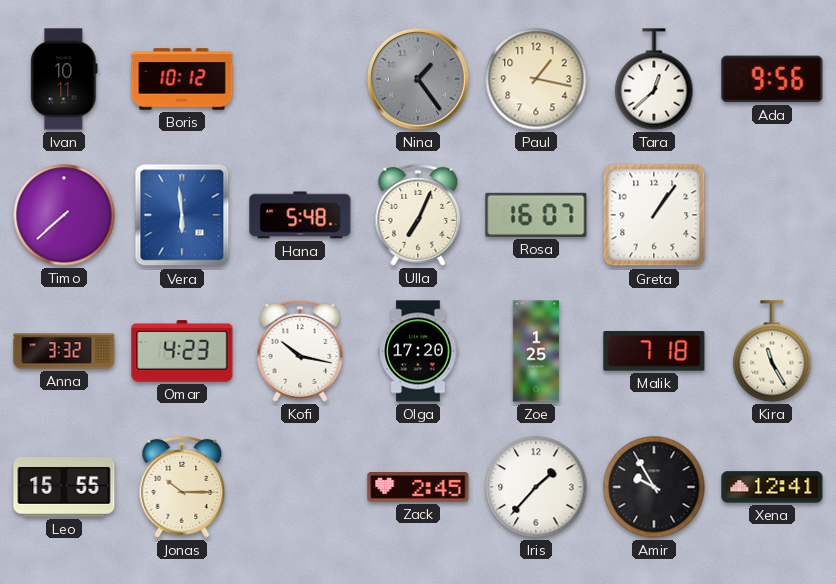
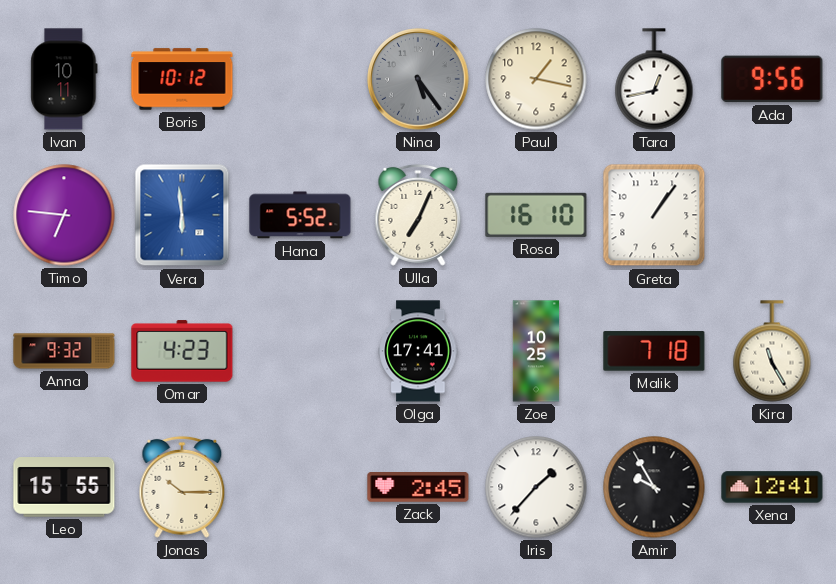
Nina: 1:24 -> 5:24
Tara: 12:38 -> 12:43
Timo: 7:38 -> 6:46
Hana: 5:48 -> 5:52
Rosa: 16:07 -> 16:10
Anna: 3:32 -> 9:32
Kofi: 10:17 -> none
Olga: 17:20 -> 17:41
Zoe: 1:25 -> 10:25
